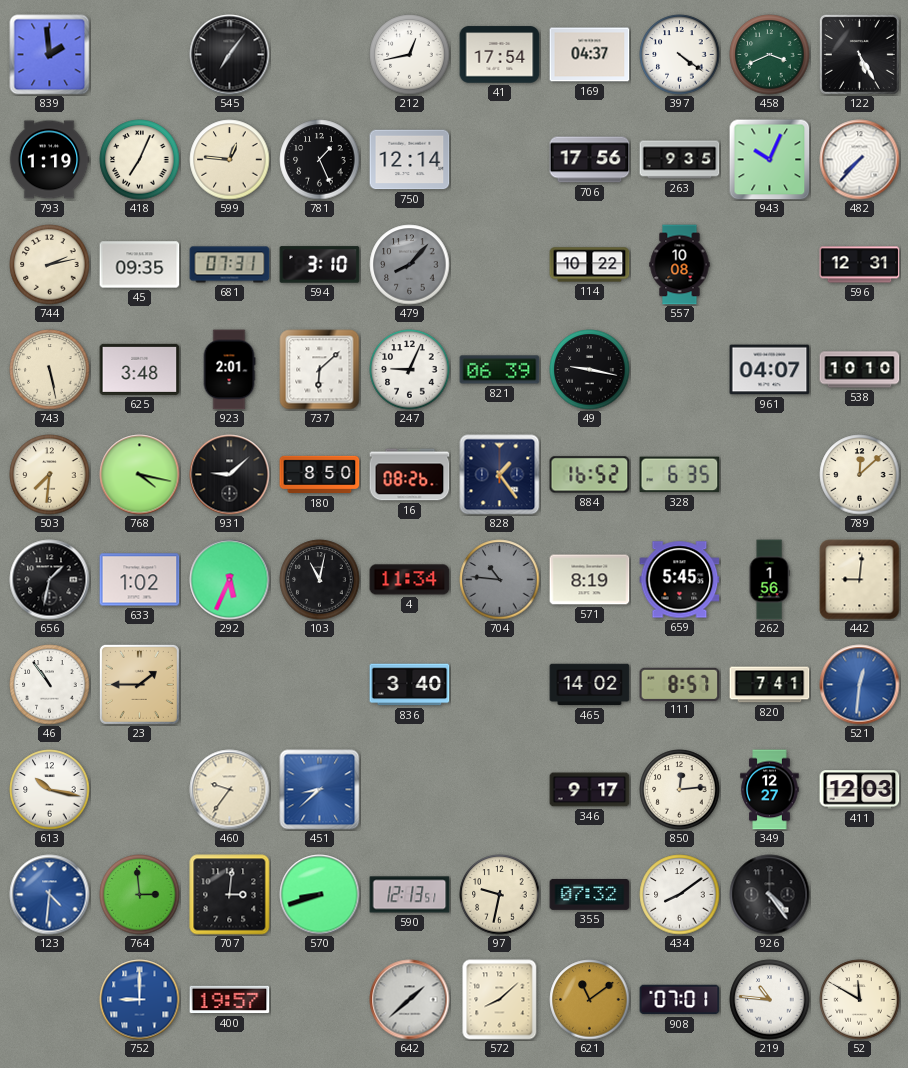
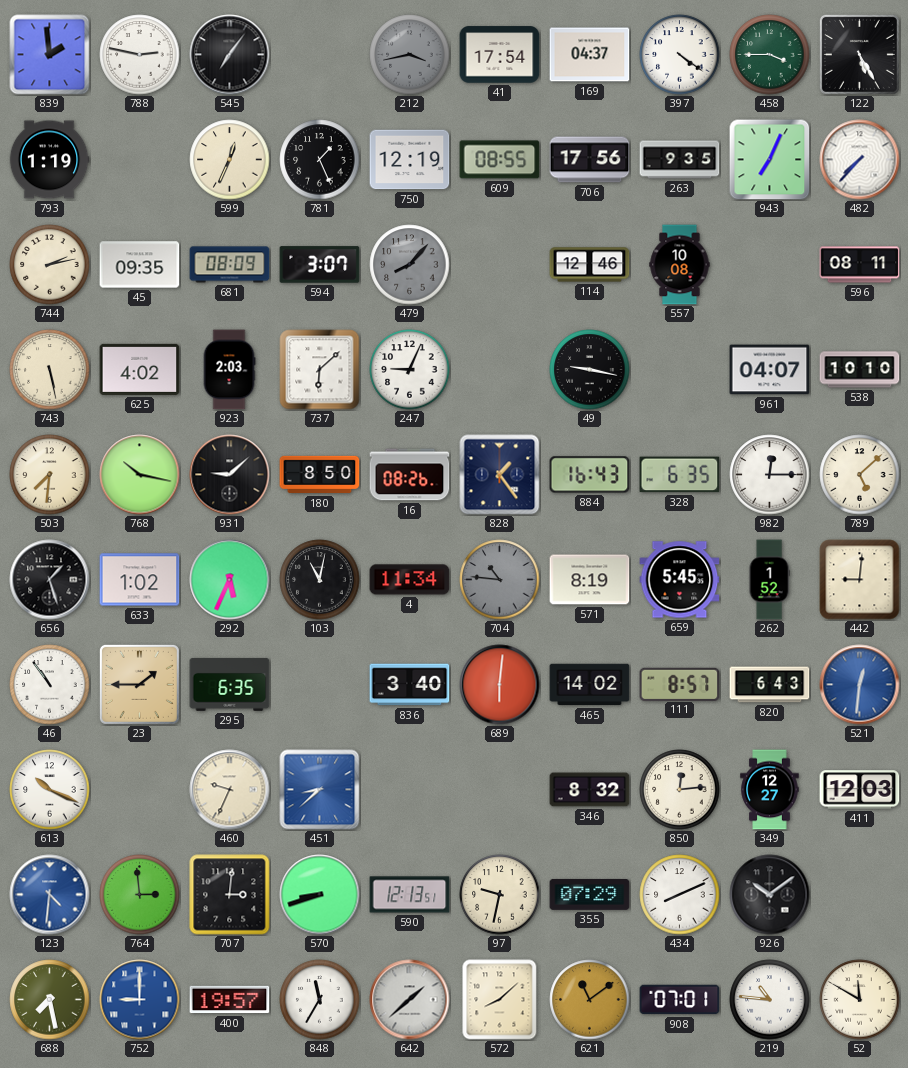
788: none -> 2:47
212: 12:43 -> 3:43
212 dial: white -> grey
458: 3:41 -> 3:45
418: 7:04 -> none
599: 12:46 -> 12:34
750: 12:14 -> 12:19
609: none -> 08:55
943: 10:04 -> 7:04
681: 07:31 -> 08:09
594: 3:10 -> 3:07
114: 10:22 -> 12:46
596: 12:31 -> 08:11
625: 3:48 -> 4:02
923: 2:01 -> 2:03
821: 06:39 -> none
768: 4:17 -> 10:17
884: 16:52 -> 16:43
982: none -> 12:15
789: 12:08 -> 5:08
656: 1:32 -> 1:27
262: 1:56 -> 1:52
295: none -> 6:35
689: none -> 6:01
820: 7:41 -> 6:43
613: 10:17 -> 10:19
460: 9:36 -> 9:34
346: 9:17 -> 8:32
355: 07:32 -> 07:29
434: 8:09 -> 8:11
926: 4:24 -> 10:09
688: none -> 7:28
848: none -> 11:35
